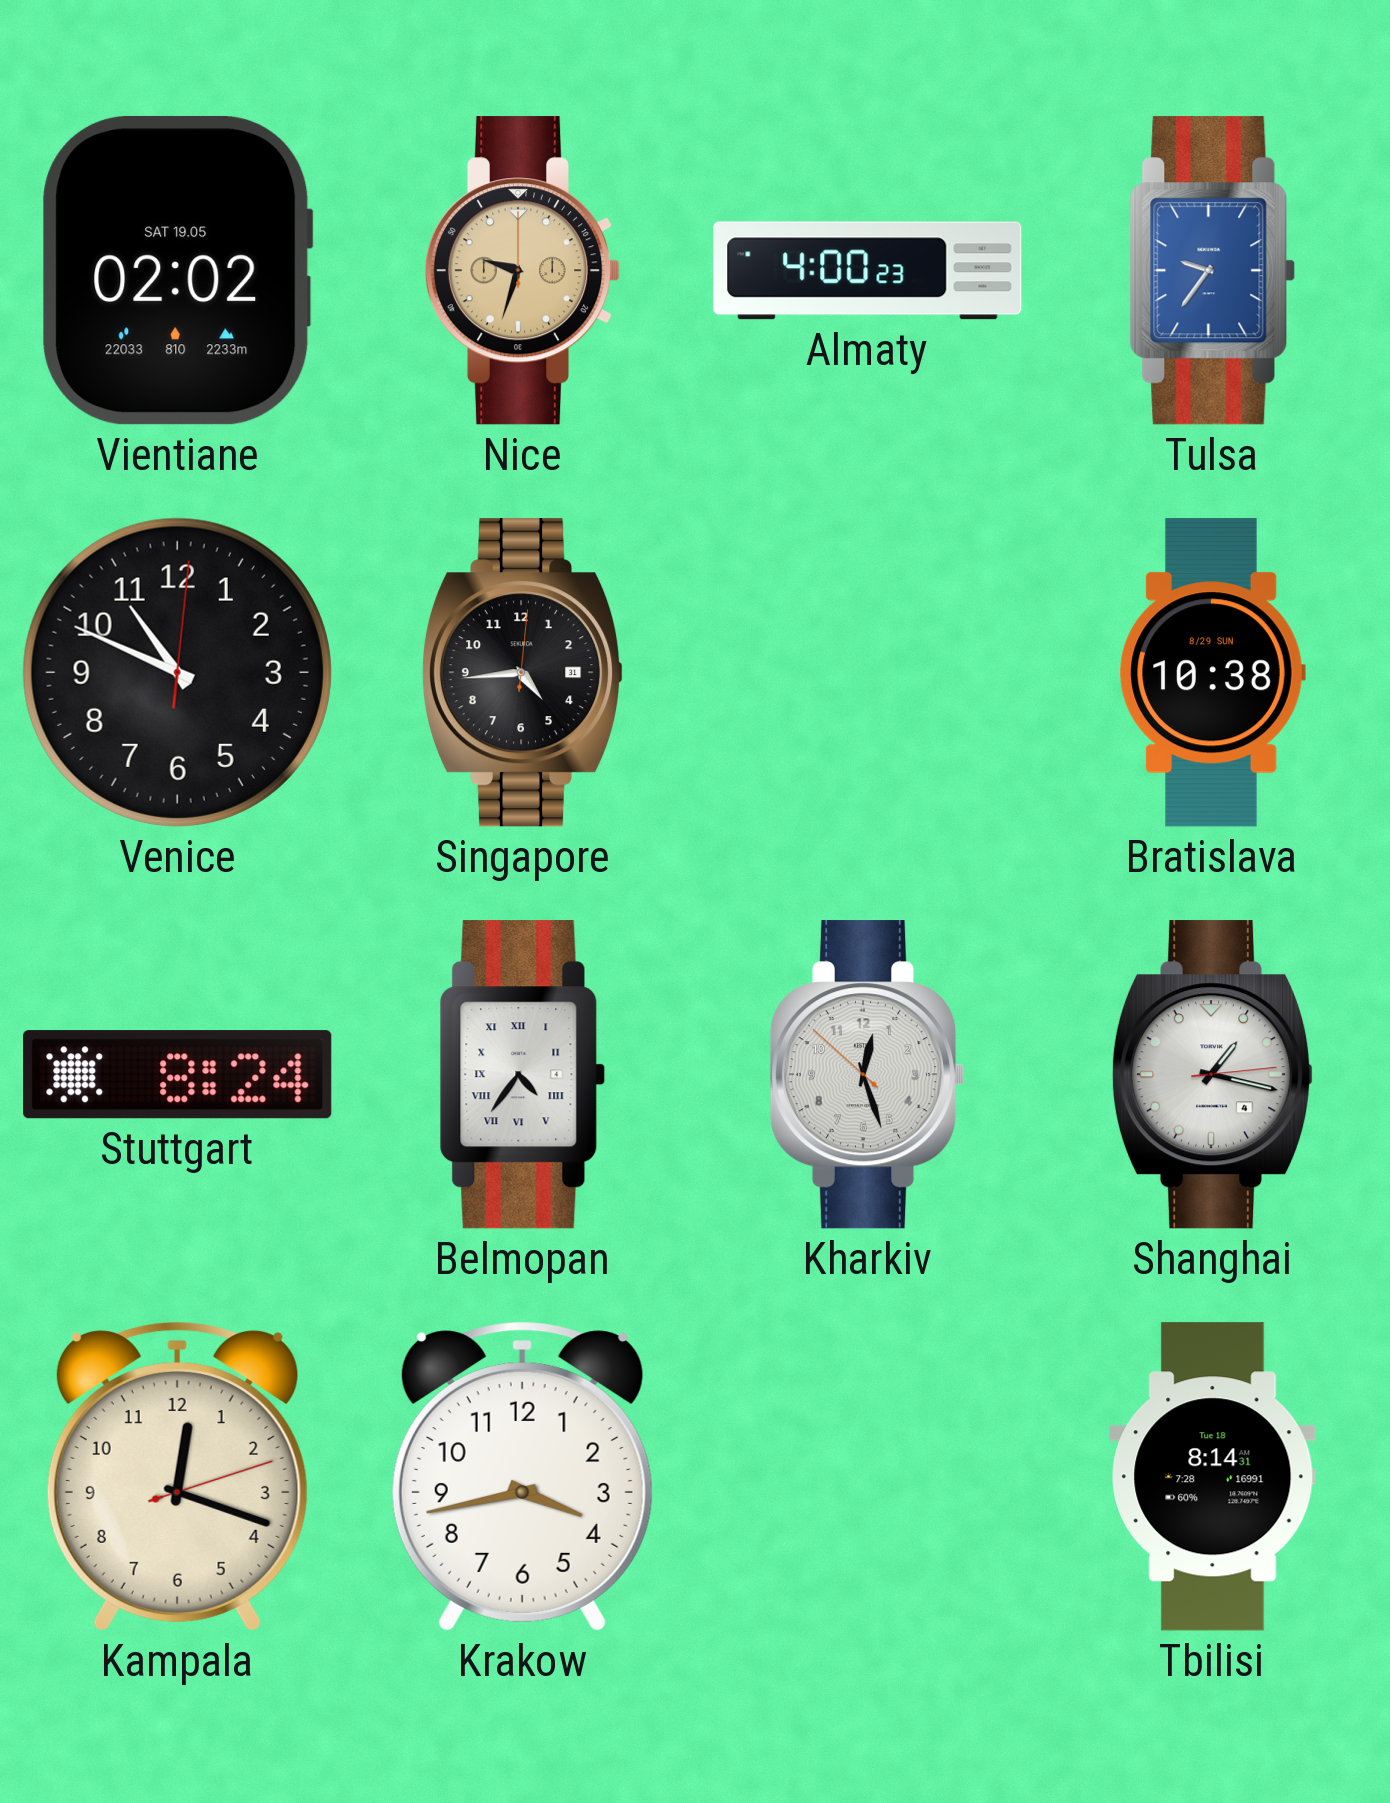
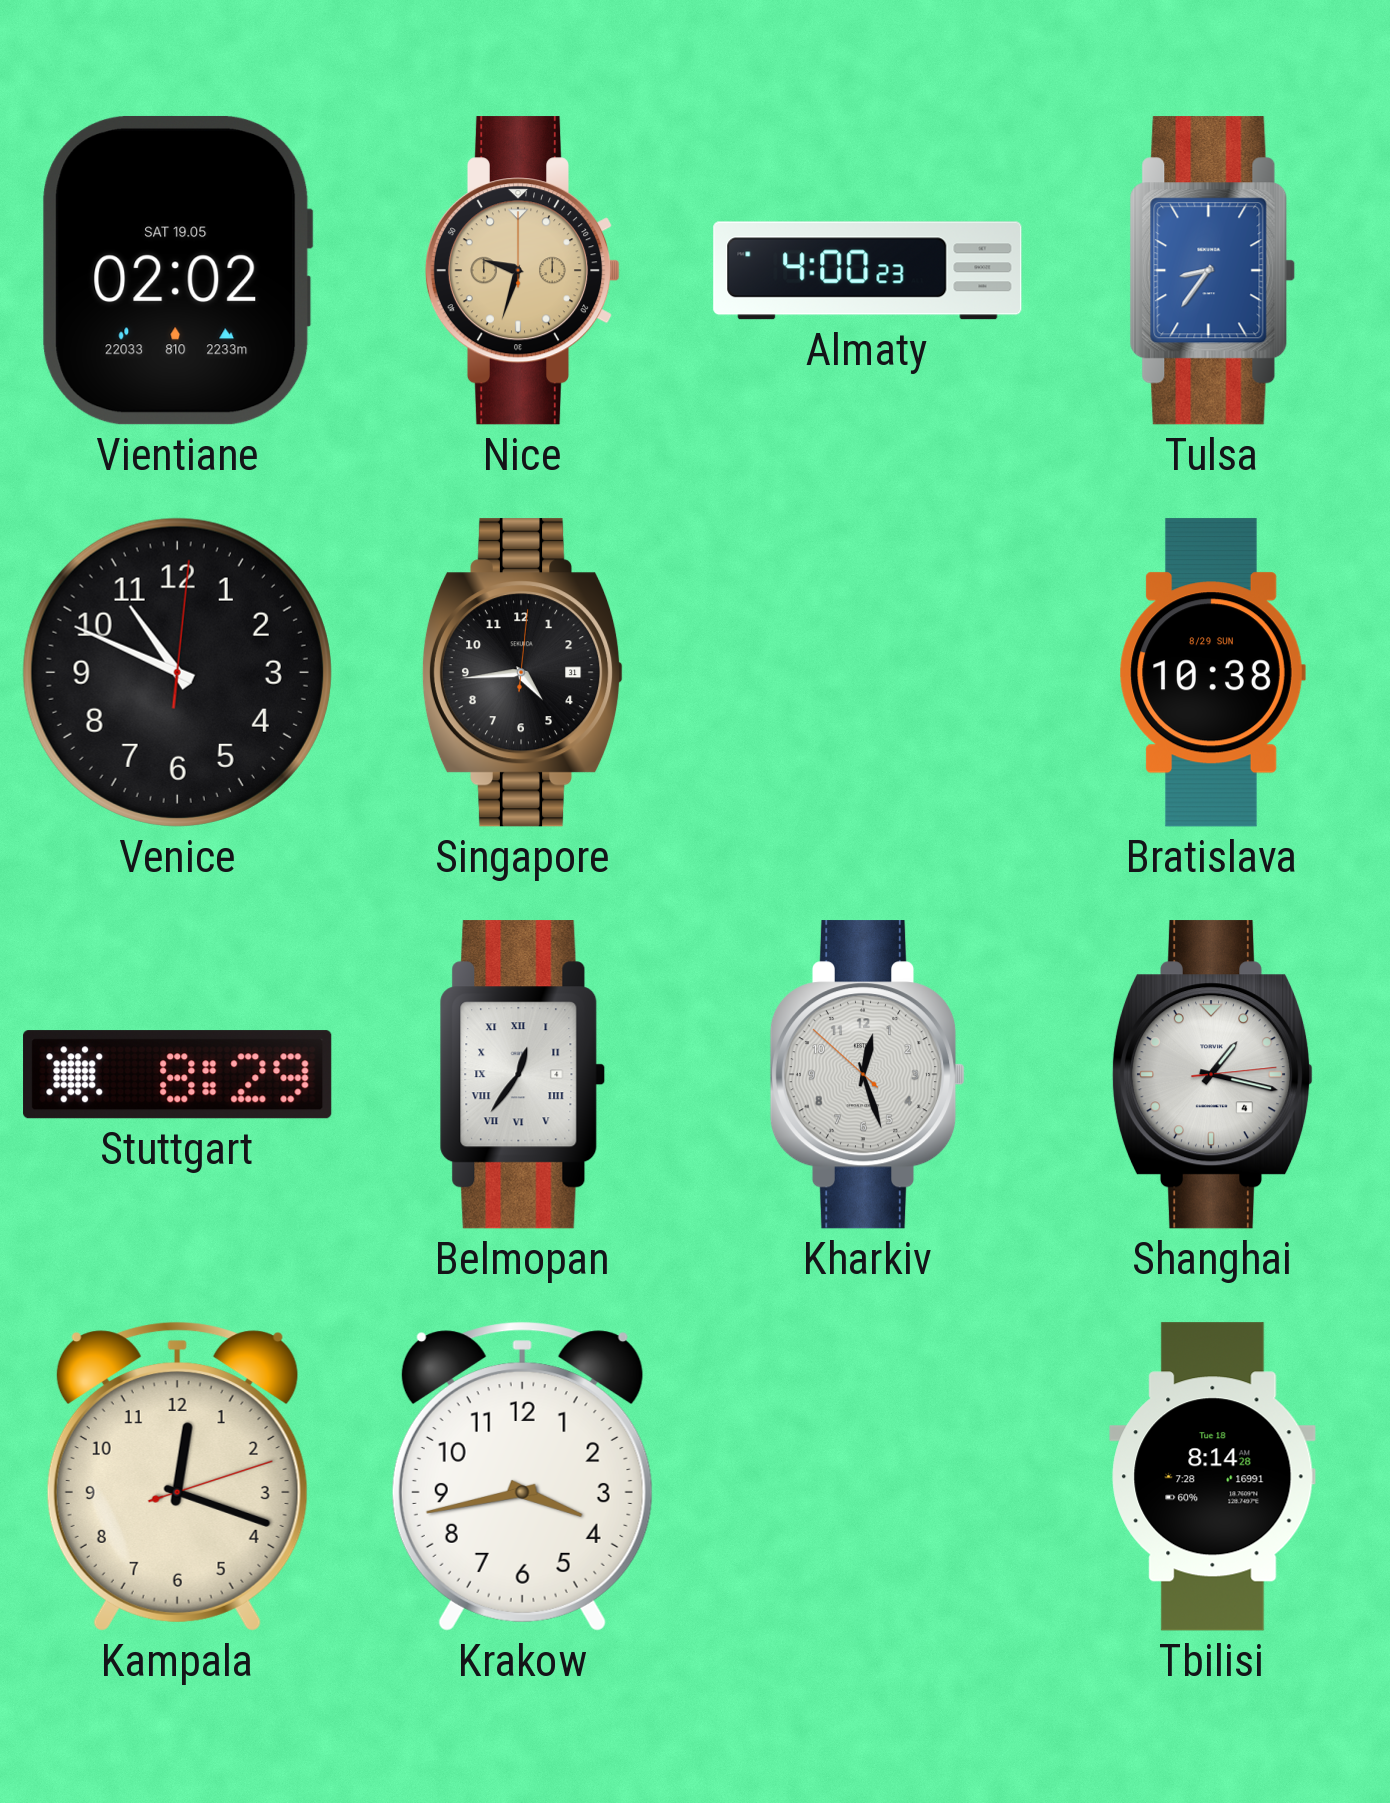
Tulsa: 9:36 -> 8:36
Stuttgart: 8:24 -> 8:29
Belmopan: 4:36 -> 12:36
Tbilisi: 8:14:31 -> 8:14:28
